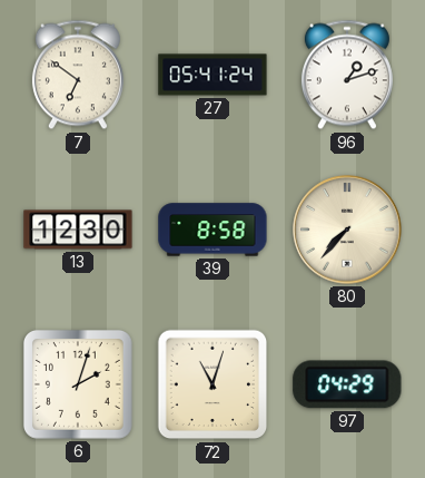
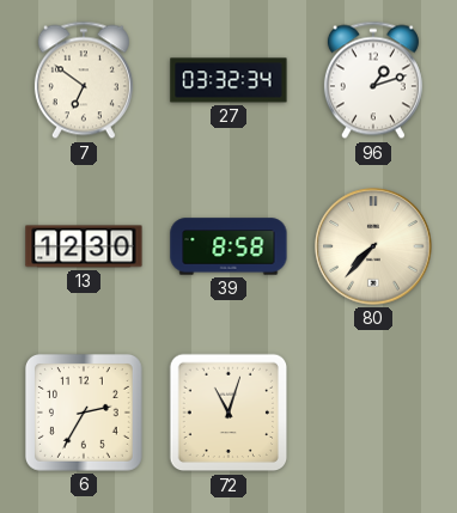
27: 05:41 -> 03:32
6: 2:03 -> 2:35
97: 04:29 -> none
